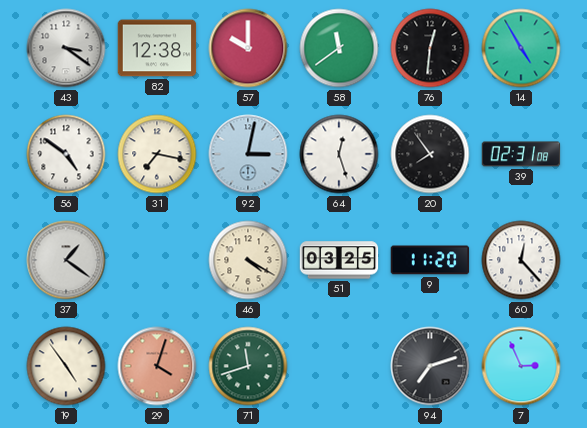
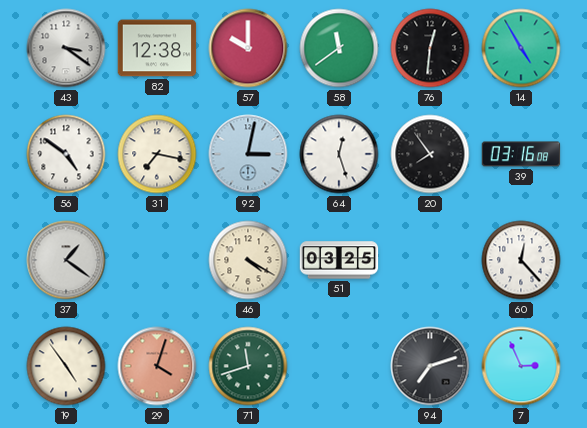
39: 02:31 -> 03:16
9: 11:20 -> none
